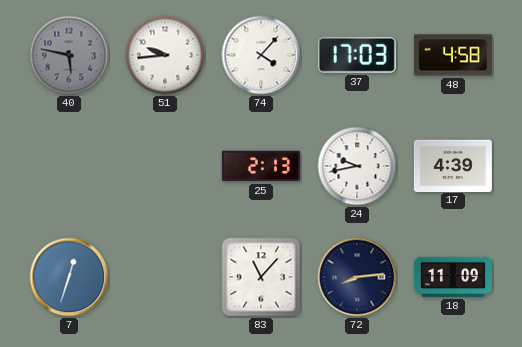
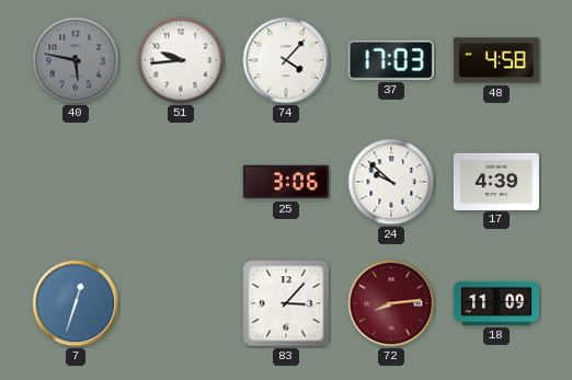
25: 2:13 -> 3:06
24: 9:43 -> 9:52
83: 11:07 -> 3:07
72 dial: navy -> burgundy
